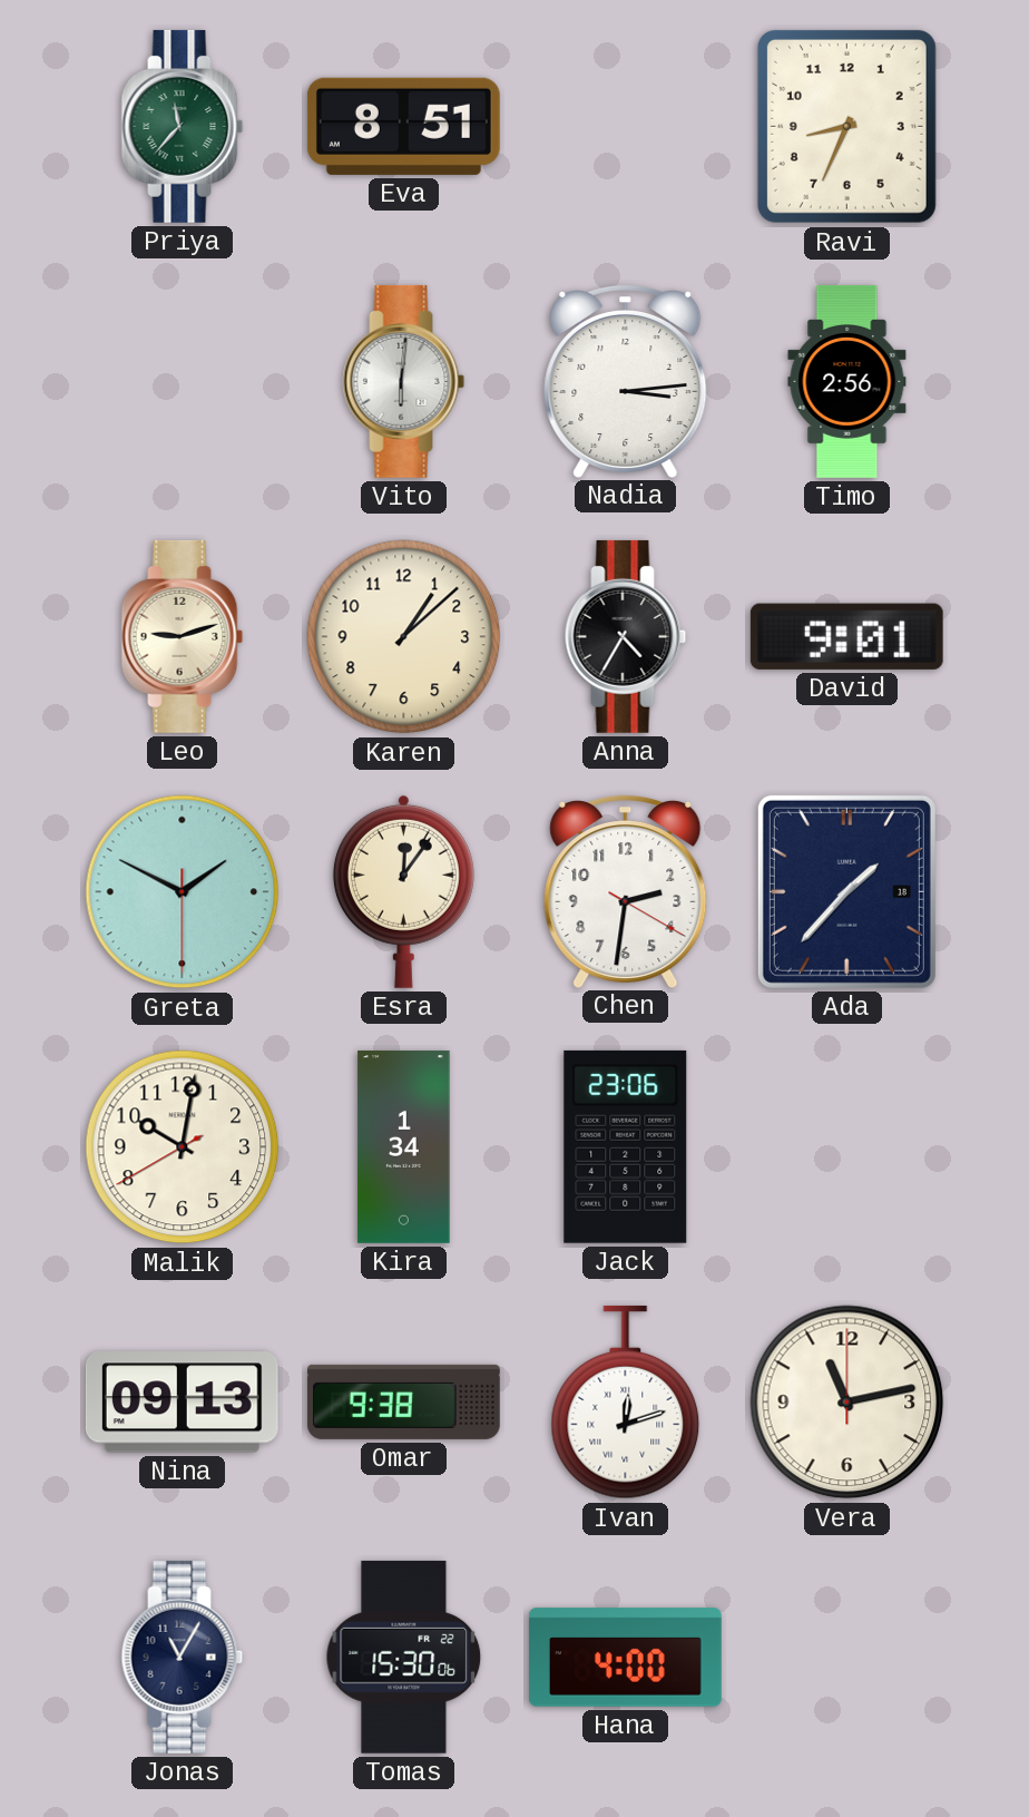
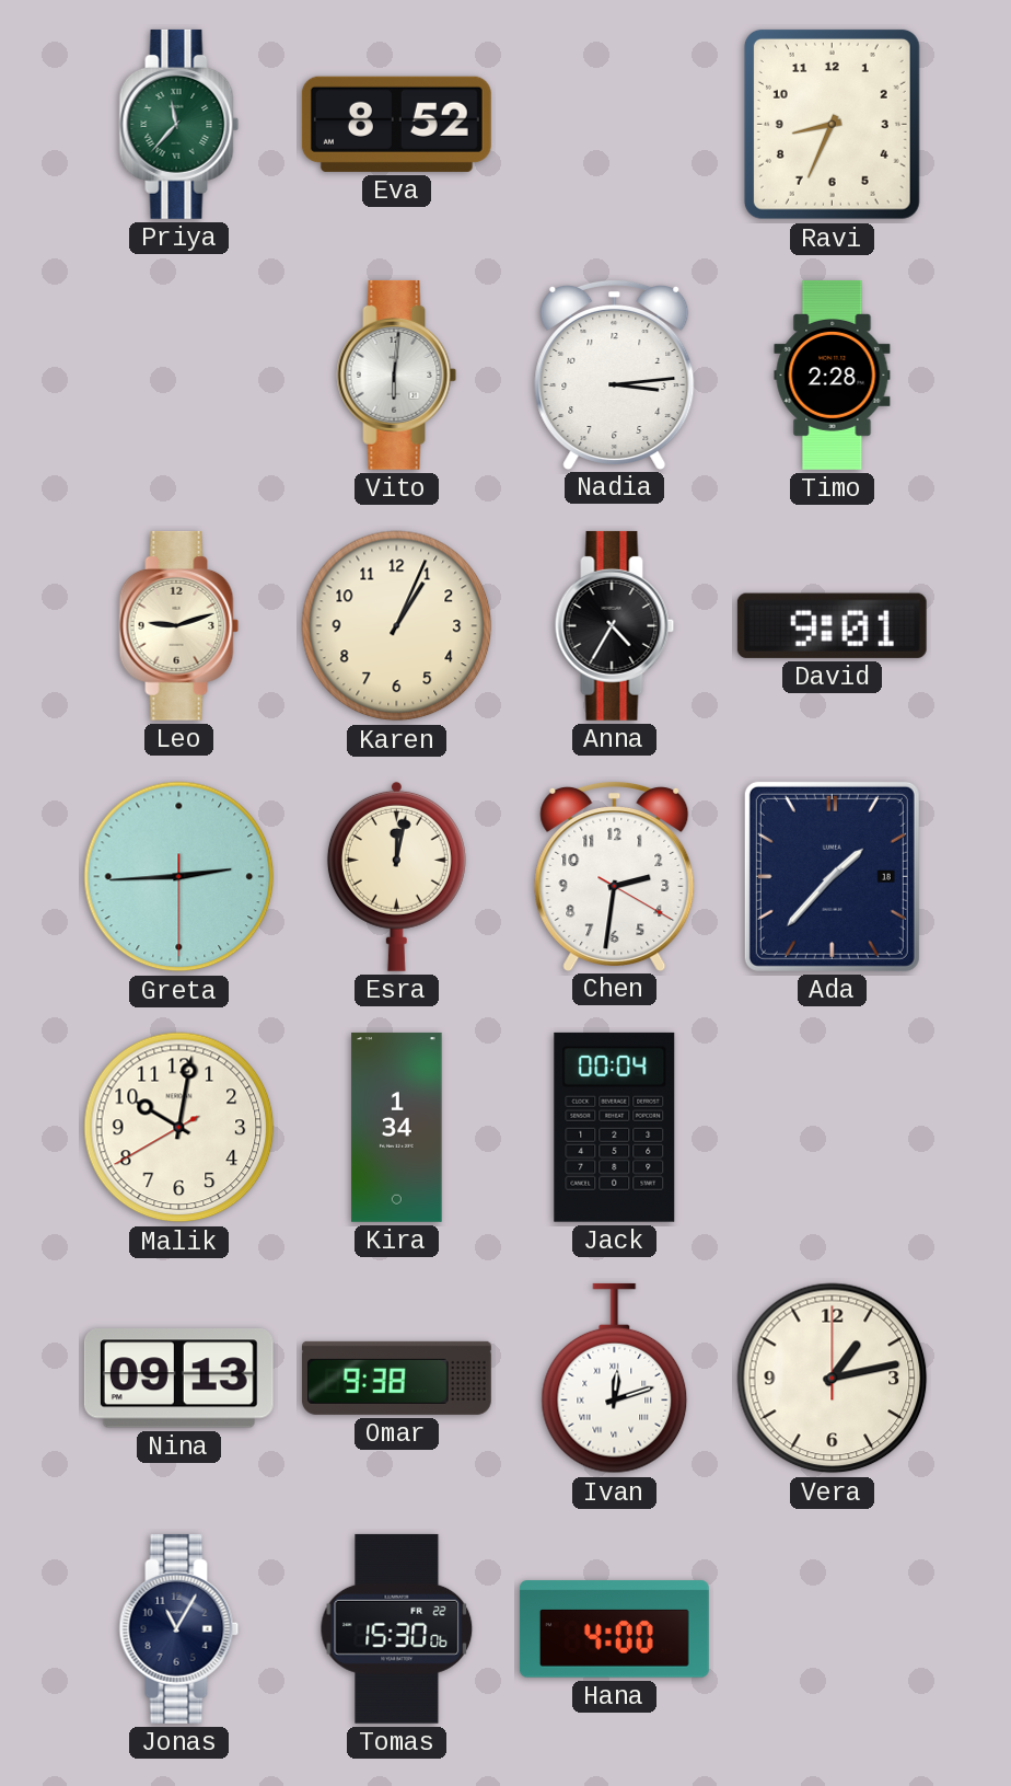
Eva: 8:51 -> 8:52
Timo: 2:56 -> 2:28
Karen: 1:08 -> 1:04
Greta: 1:49 -> 2:44
Esra: 12:06 -> 12:02
Jack: 23:06 -> 00:04
Vera: 11:13 -> 1:13
